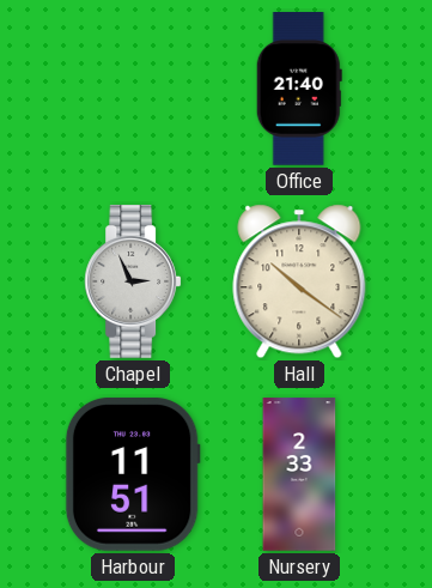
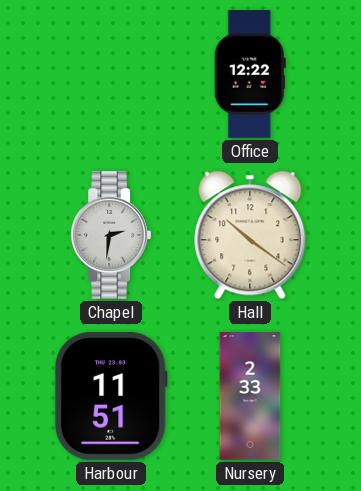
Office: 21:40 -> 12:22
Chapel: 2:56 -> 2:31
